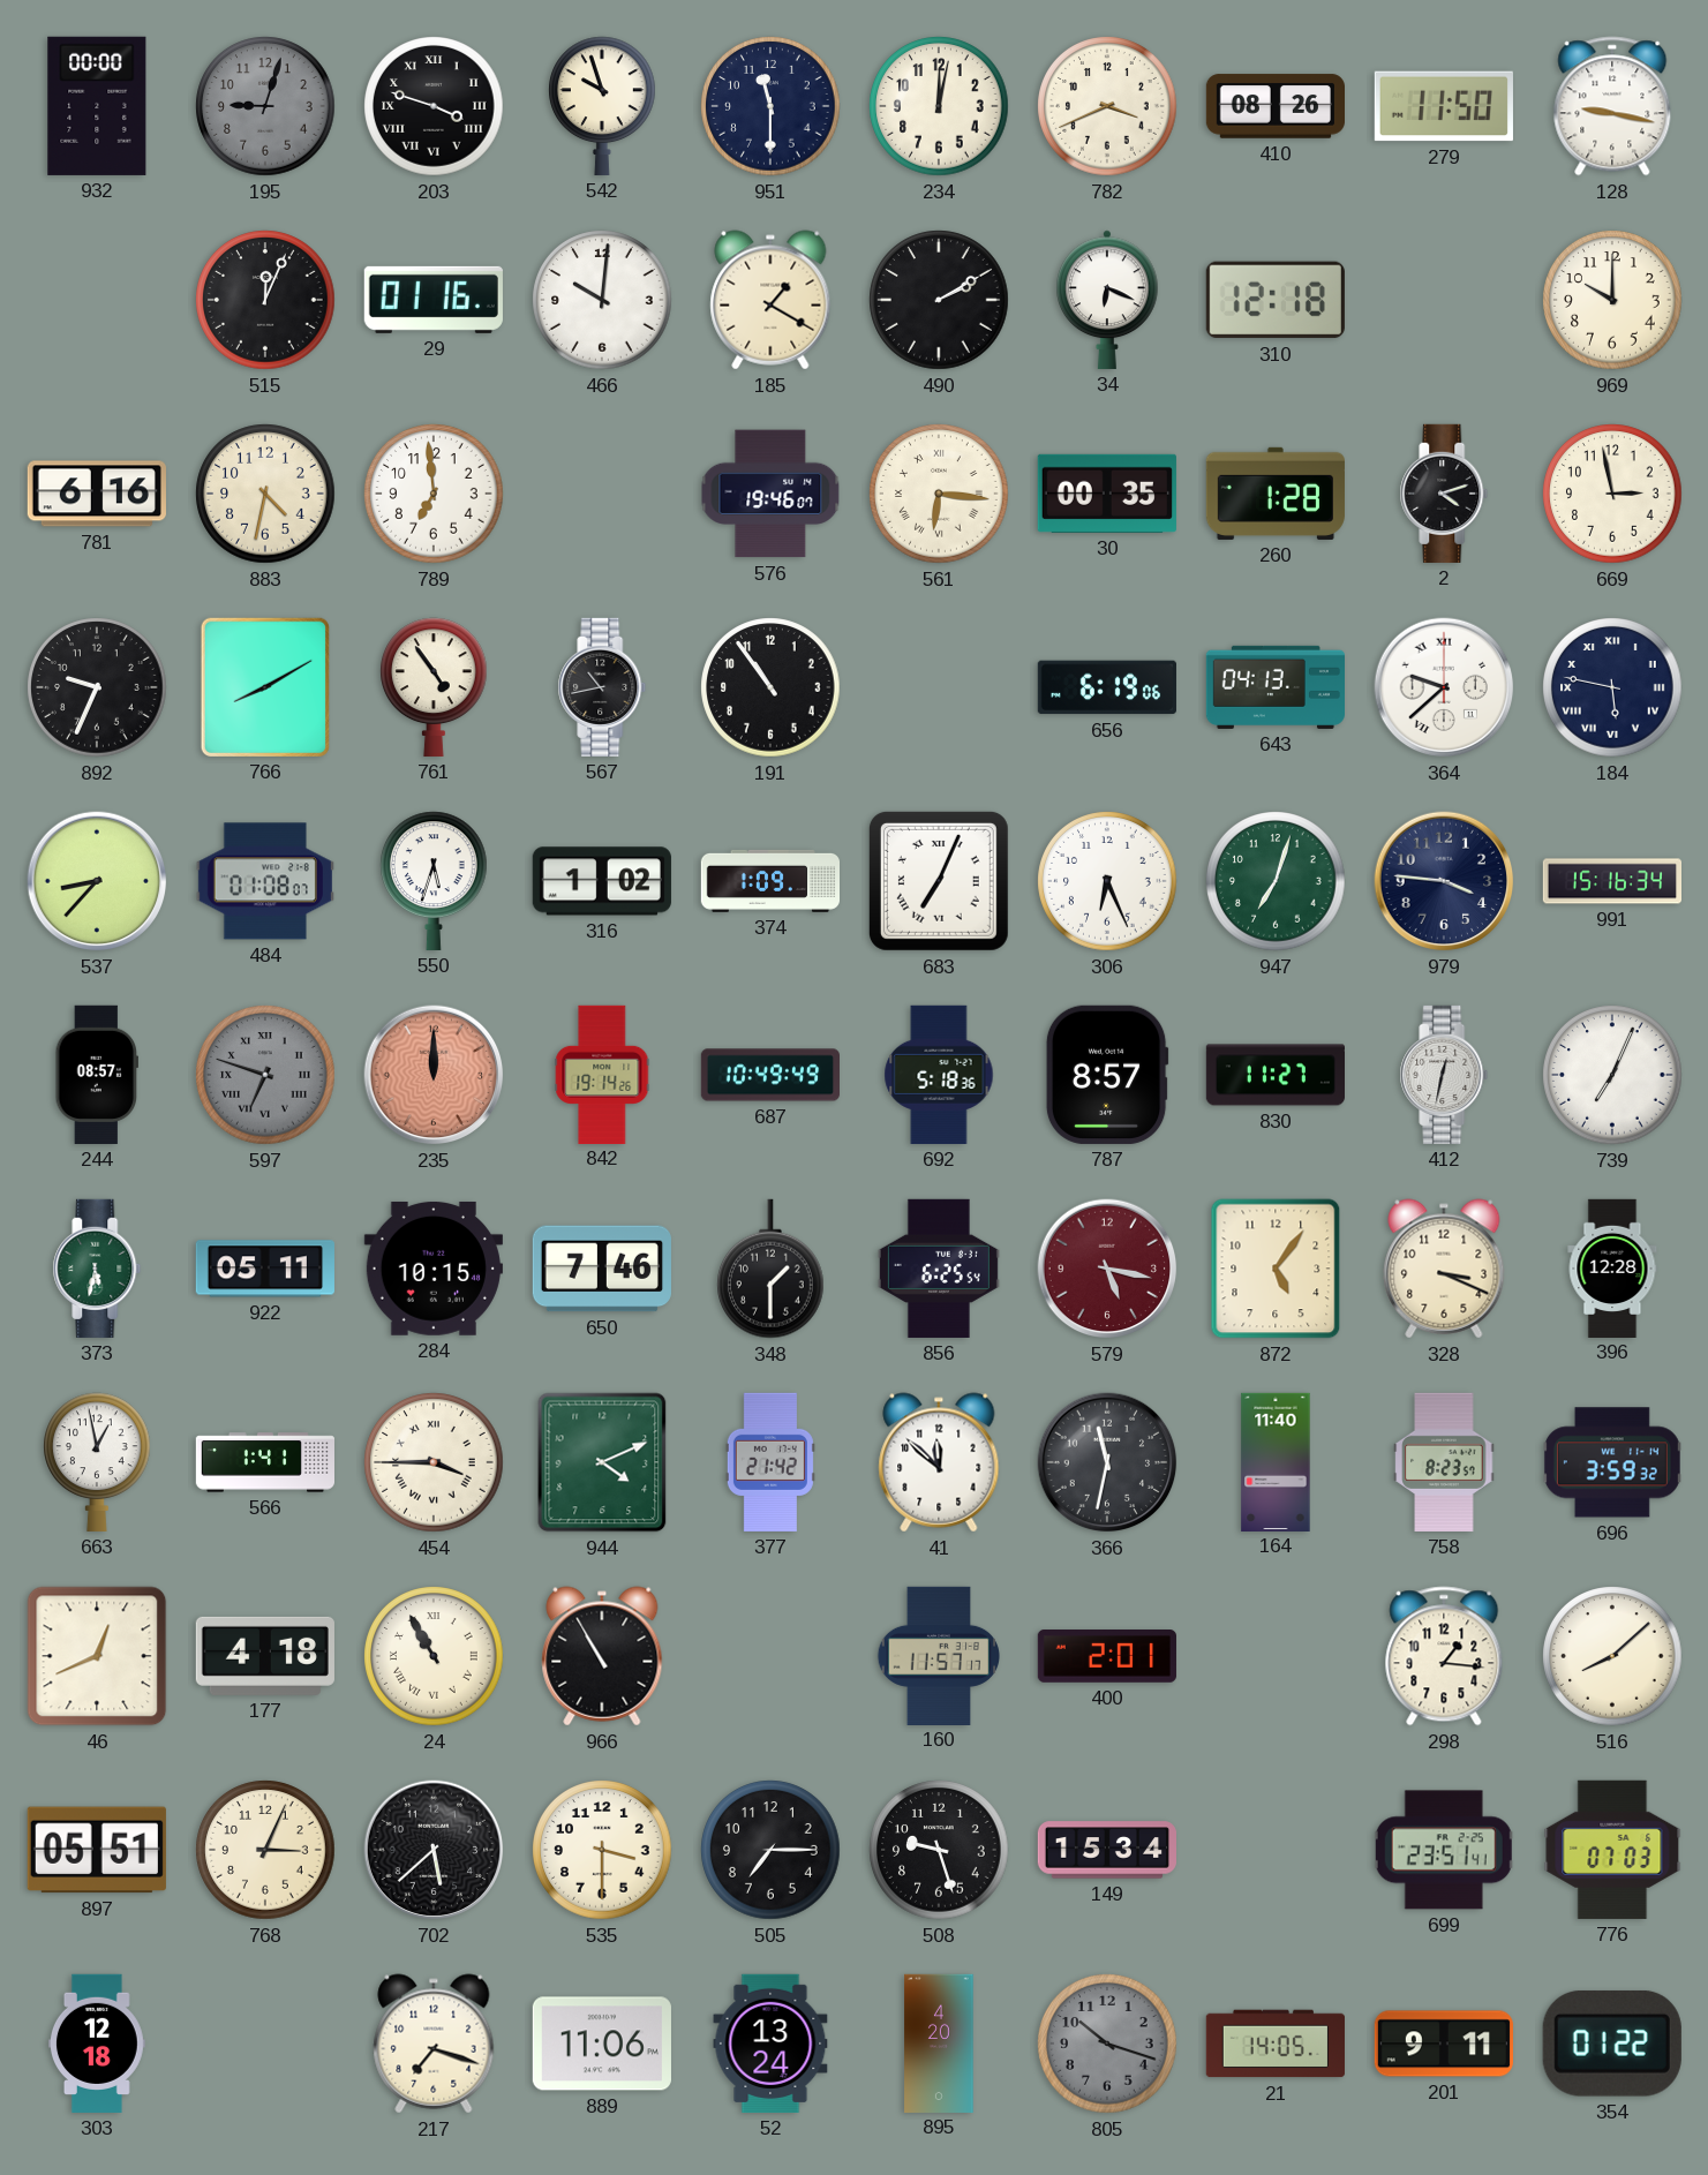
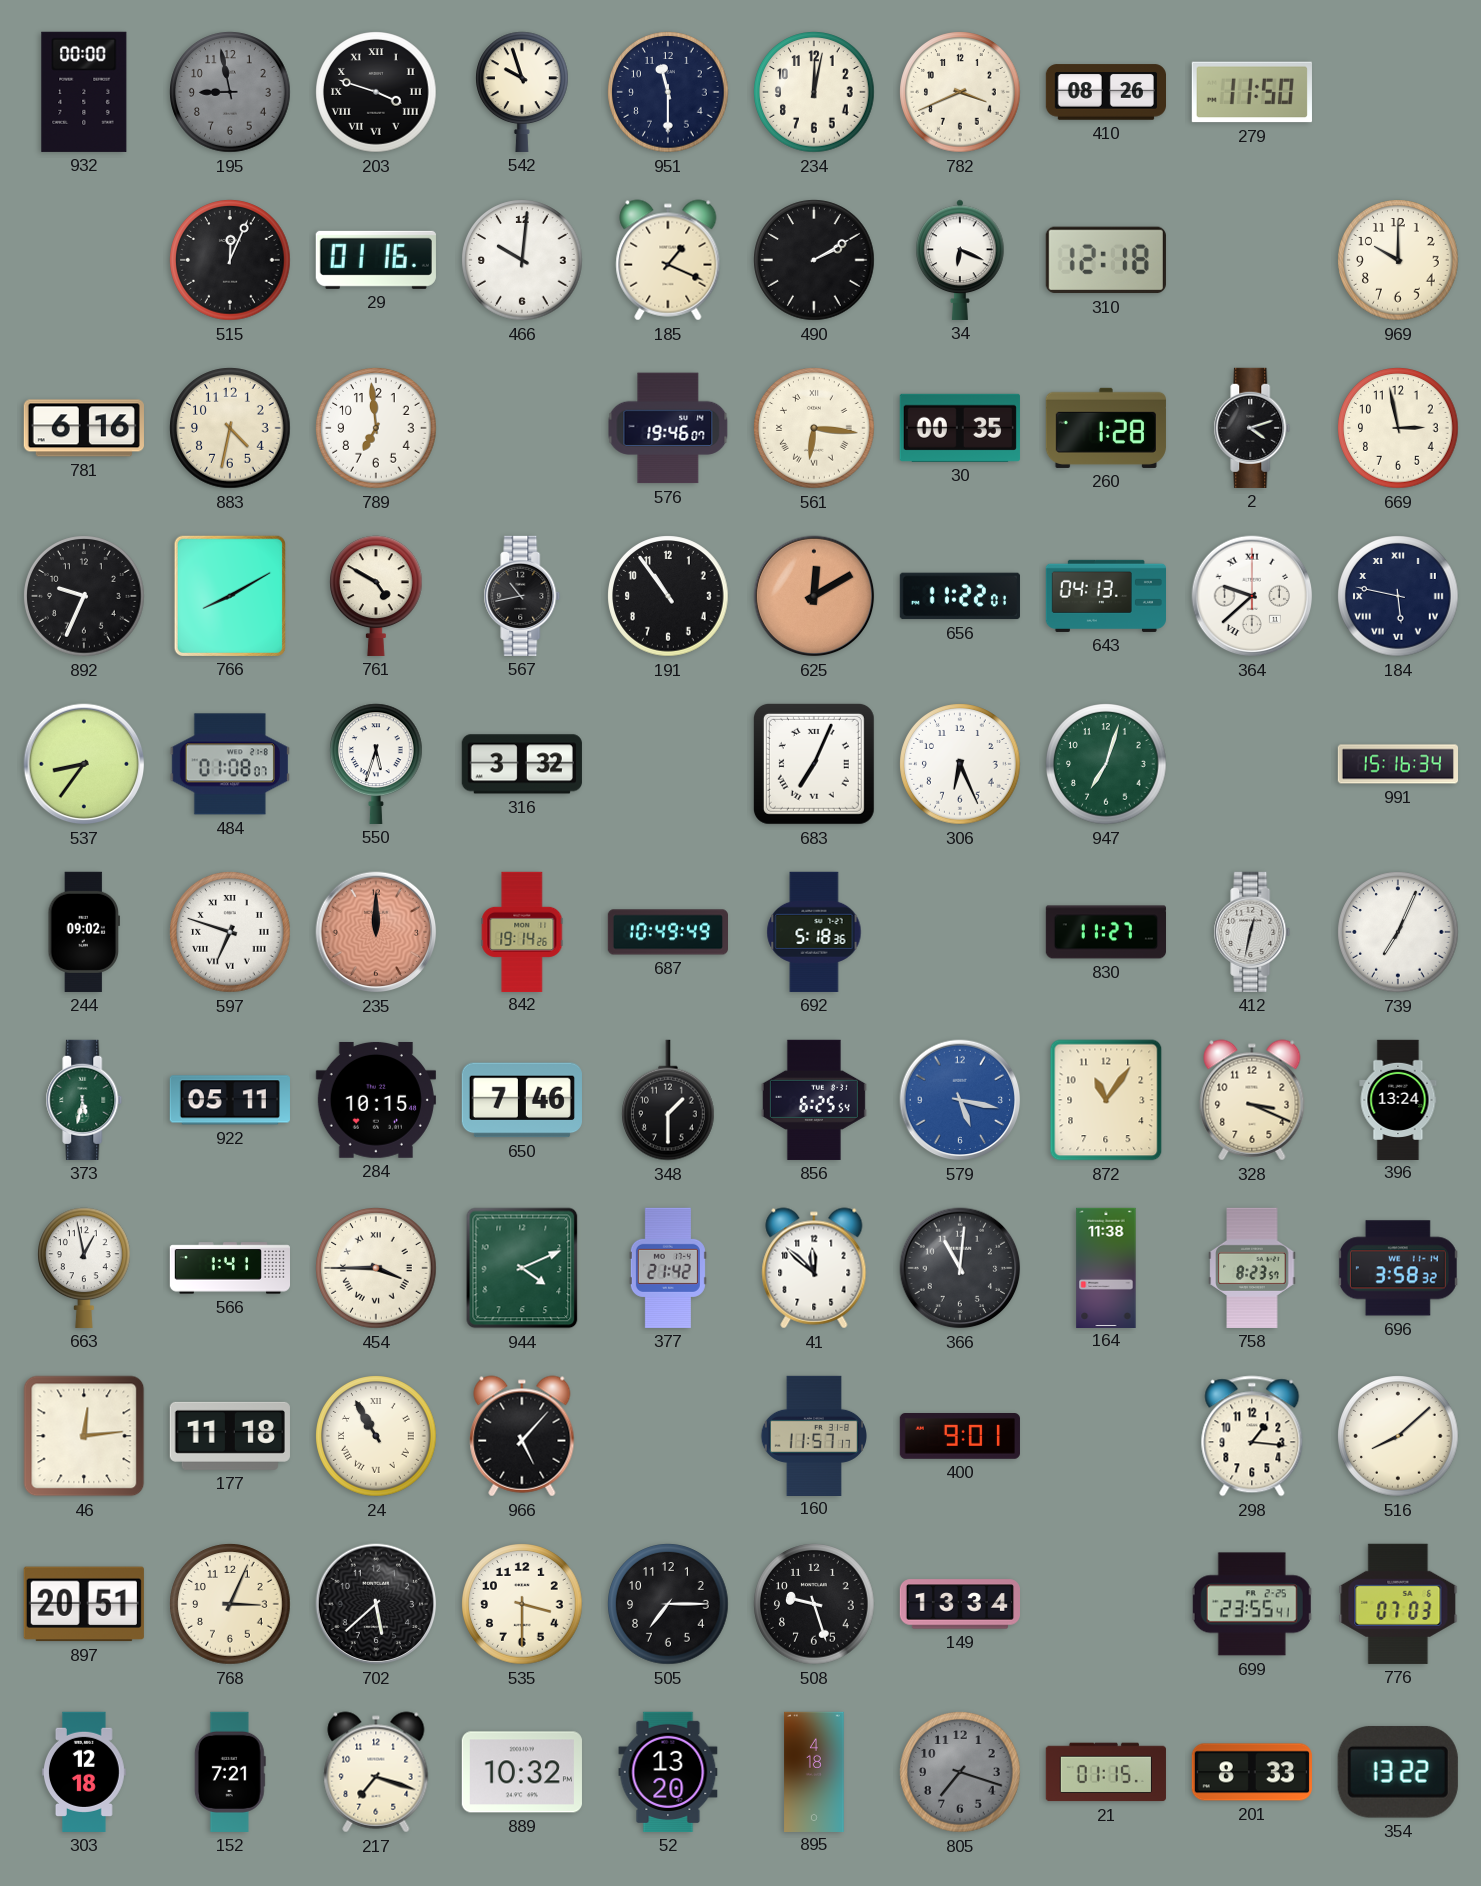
195: 9:03 -> 8:58
128: 9:17 -> none
185: 1:20 -> 1:19
761: 4:54 -> 4:50
625: none -> 12:10
656: 6:19 -> 11:22
537: 8:37 -> 8:36
316: 1:02 -> 3:32
374: 1:09 -> none
979: 3:46 -> none
244: 08:57 -> 09:02
597 dial: grey -> white
787: 8:57 -> none
579 dial: burgundy -> blue
872: 5:06 -> 11:06
396: 12:28 -> 13:24
366: 11:32 -> 11:01
164: 11:40 -> 11:38
696: 3:59 -> 3:58
46: 12:41 -> 12:14
177: 4:18 -> 11:18
966: 10:55 -> 5:07
400: 2:01 -> 9:01
897: 05:51 -> 20:51
149: 15:34 -> 13:34
699: 23:51 -> 23:55
152: none -> 7:21
889: 11:06 -> 10:32
52: 13:24 -> 13:20
895: 4:20 -> 4:18
805: 10:18 -> 7:18
21: 14:05 -> 01:15
201: 9:11 -> 8:33
354: 01:22 -> 13:22
